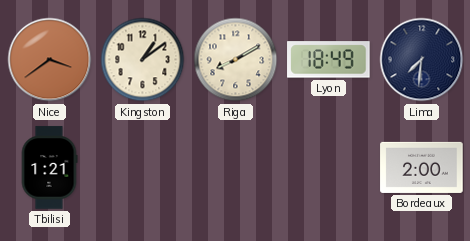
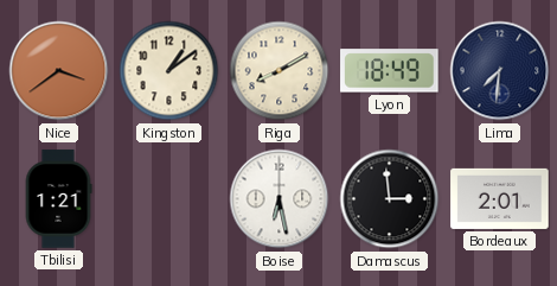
Boise: none -> 6:28
Damascus: none -> 2:59
Bordeaux: 2:00 -> 2:01
